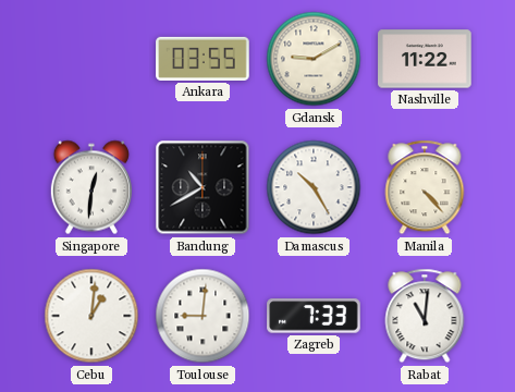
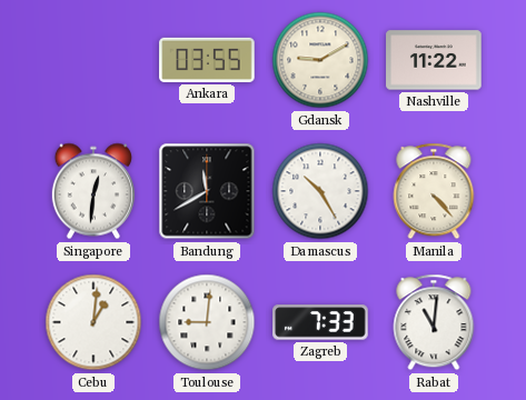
Bandung: 10:40 -> 11:40
